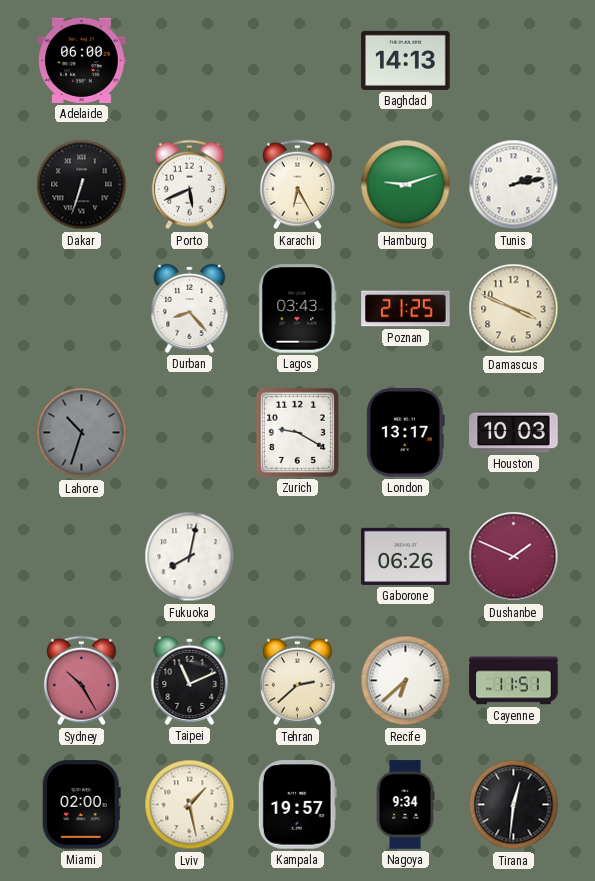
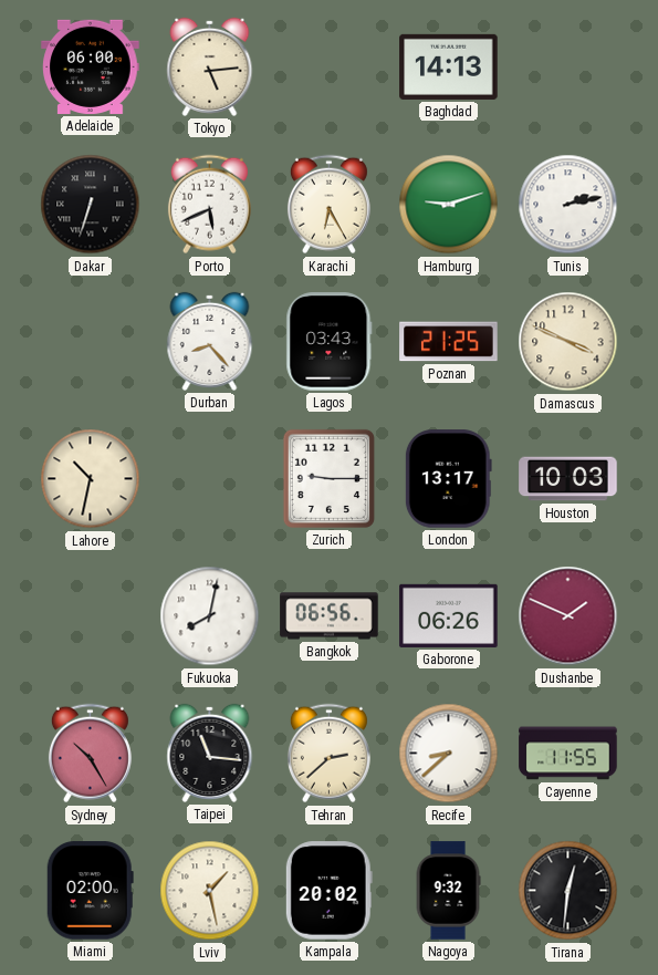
Tokyo: none -> 5:14
Lahore: 10:33 -> 10:32
Lahore dial: grey -> cream
Zurich: 9:20 -> 9:15
Bangkok: none -> 06:56
Taipei: 11:11 -> 11:16
Recife: 6:38 -> 8:38
Cayenne: 11:51 -> 11:55
Kampala: 19:57 -> 20:02
Nagoya: 9:34 -> 9:32
